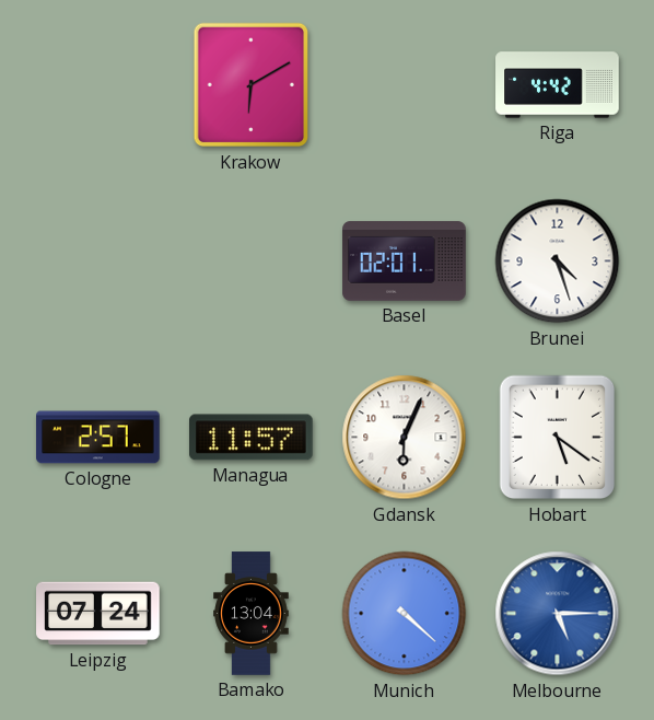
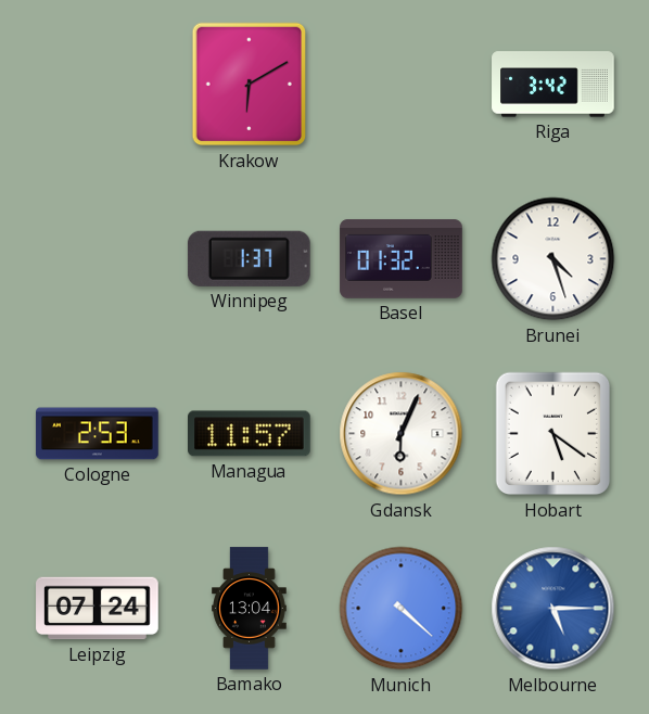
Riga: 4:42 -> 3:42
Winnipeg: none -> 1:37
Basel: 02:01 -> 01:32
Cologne: 2:57 -> 2:53
